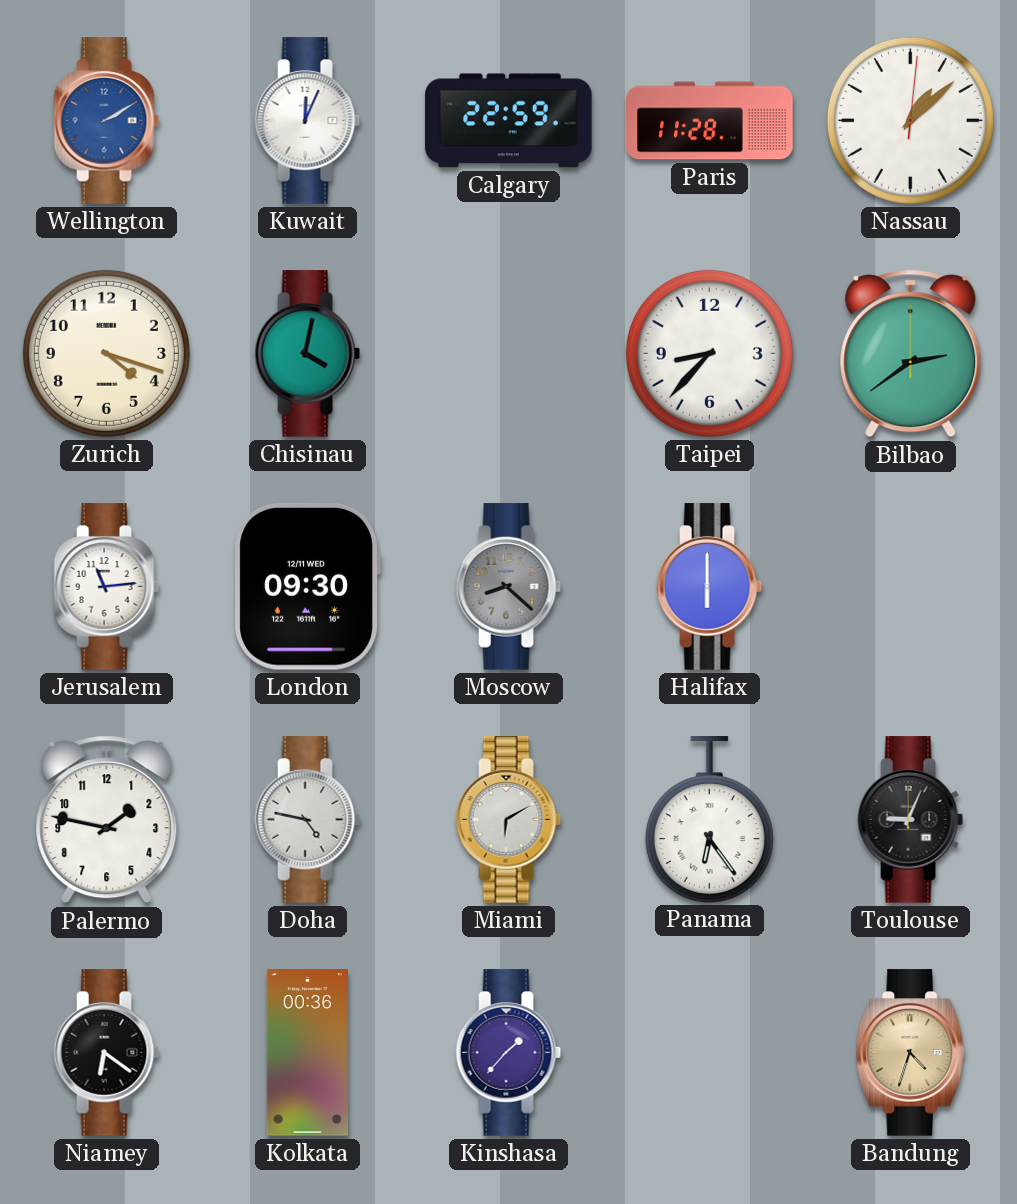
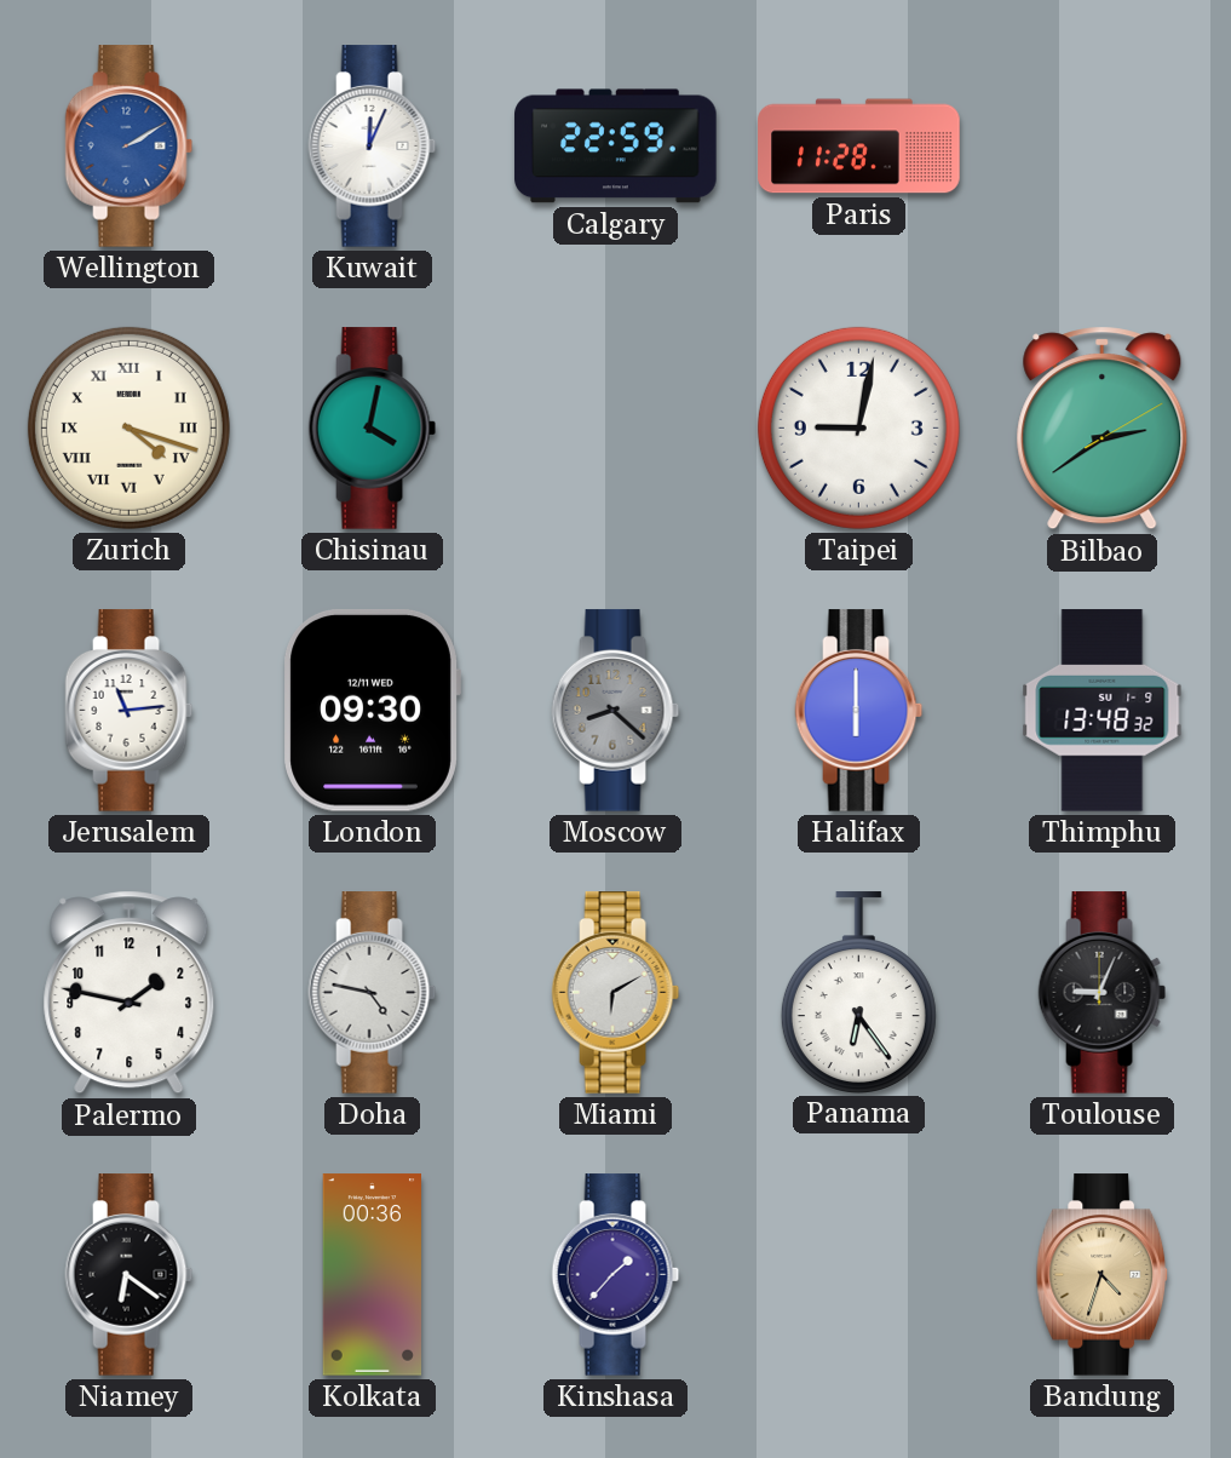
Nassau: 1:08 -> none
Zurich numerals: Arabic -> Roman
Taipei: 8:37 -> 9:02
Bilbao: 2:39:00 -> 2:39:10
Thimphu: none -> 13:48
